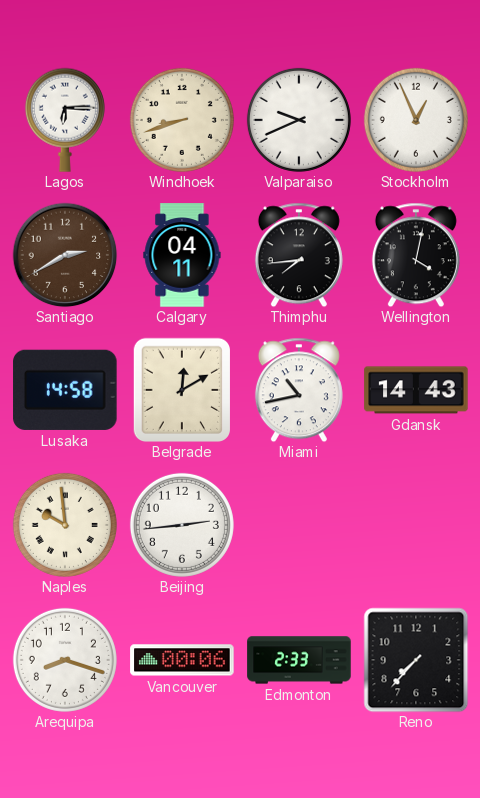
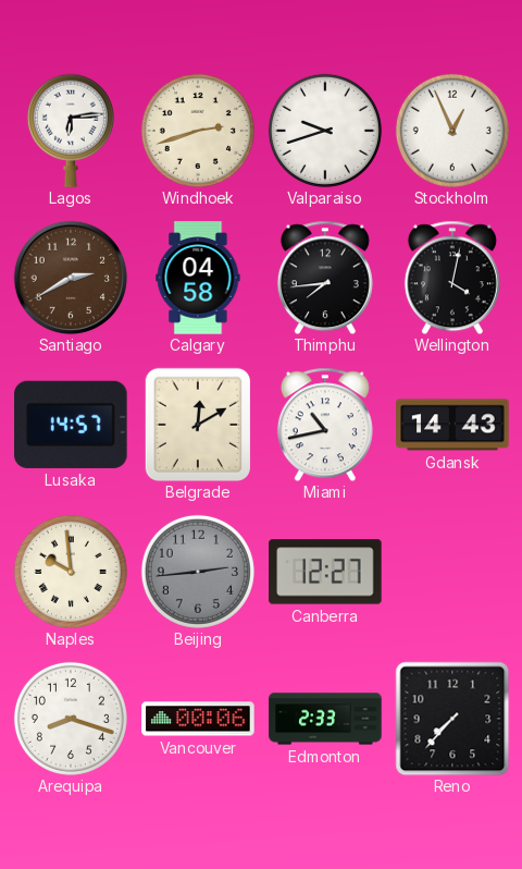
Lagos: 6:15 -> 6:14
Windhoek: 8:42 -> 2:42
Valparaiso: 9:41 -> 9:42
Calgary: 04:11 -> 04:58
Lusaka: 14:58 -> 14:57
Beijing dial: white -> grey
Canberra: none -> 12:27
